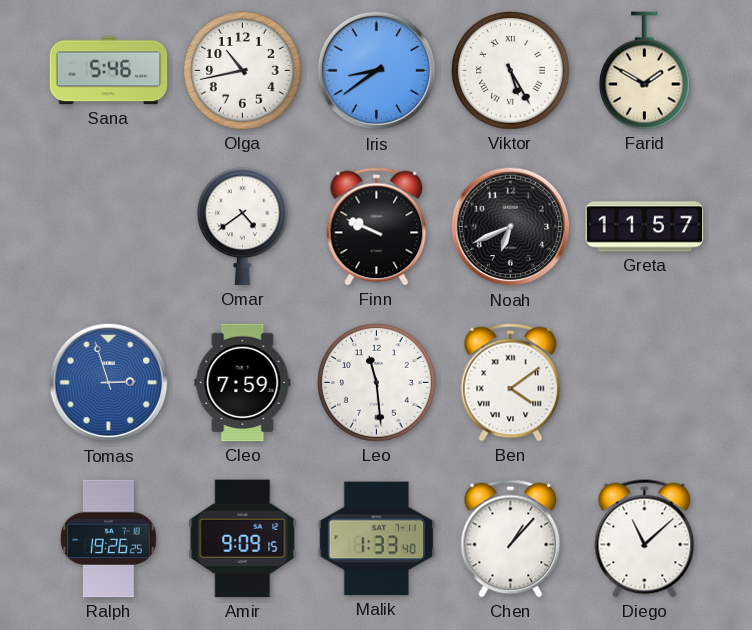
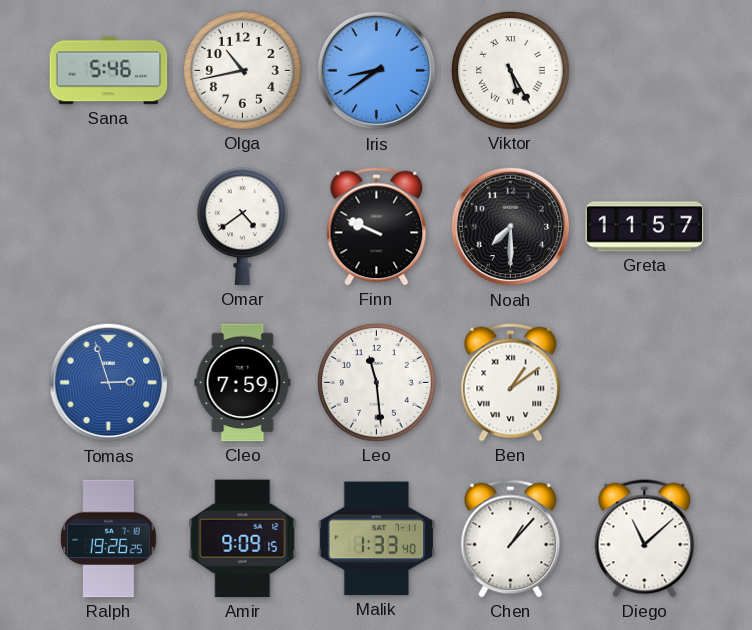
Farid: 1:50 -> none
Noah: 6:41 -> 7:30
Ben: 4:09 -> 1:09
